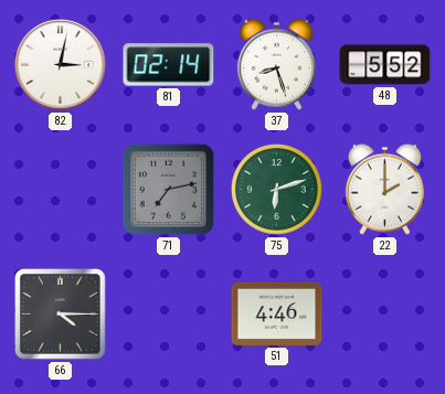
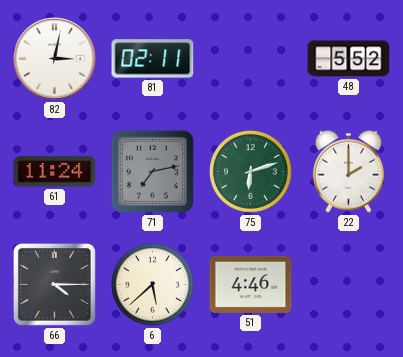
81: 02:14 -> 02:11
37: 8:27 -> none
61: none -> 11:24
6: none -> 5:38
